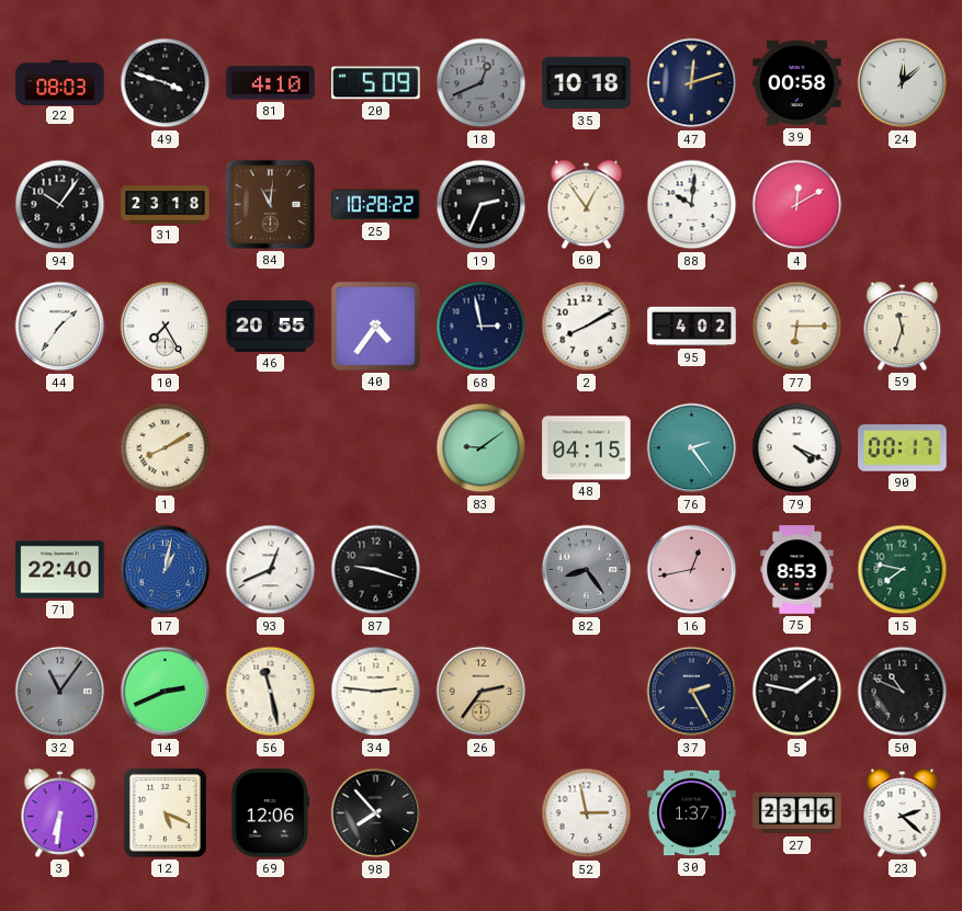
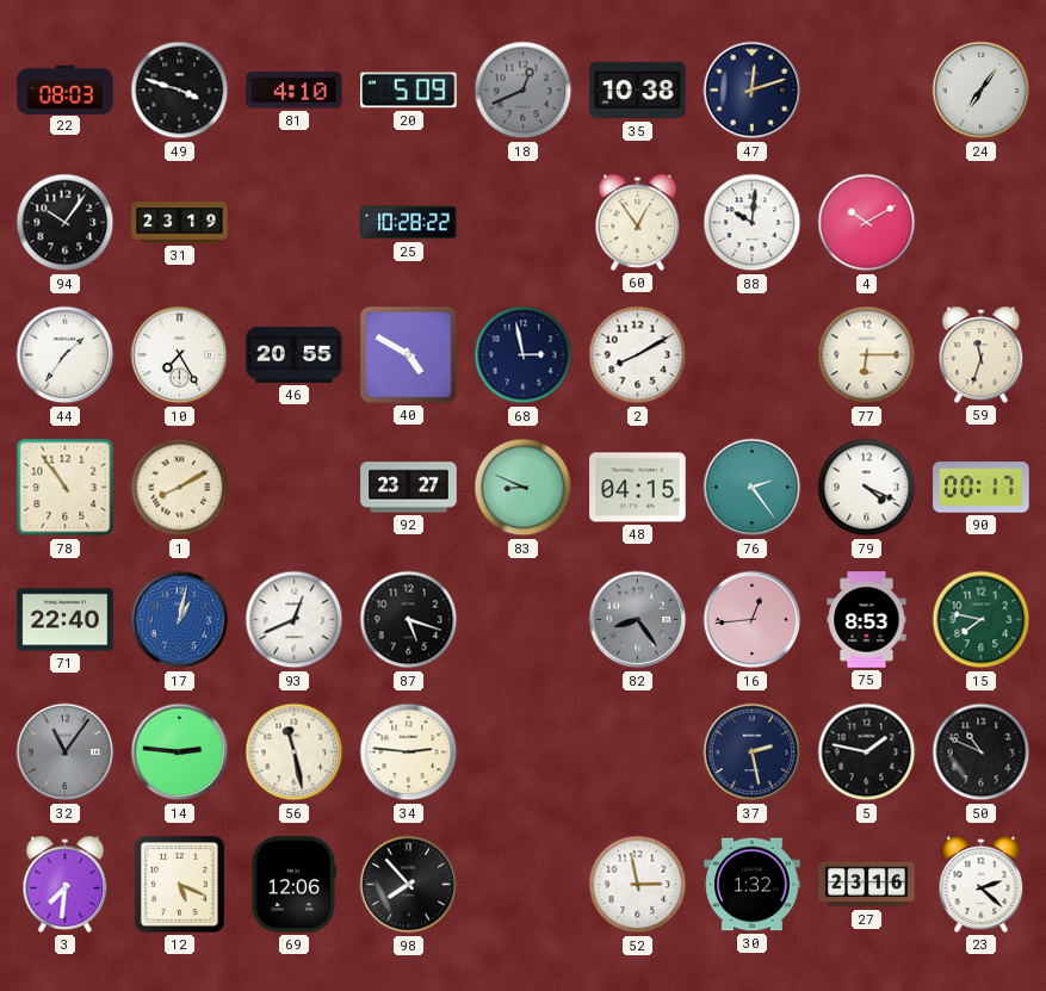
35: 10:18 -> 10:38
39: 00:58 -> none
24: 12:08 -> 7:06
31: 23:18 -> 23:19
84: 11:01 -> none
19: 2:34 -> none
4: 12:10 -> 10:10
40: 4:36 -> 4:50
95: 4:02 -> none
78: none -> 10:54
92: none -> 23:27
83: 9:09 -> 8:49
87: 9:18 -> 5:18
16: 12:43 -> 12:44
14: 2:41 -> 2:46
26: 2:36 -> none
37: 2:25 -> 2:28
3: 6:31 -> 7:31
30: 1:37 -> 1:32
